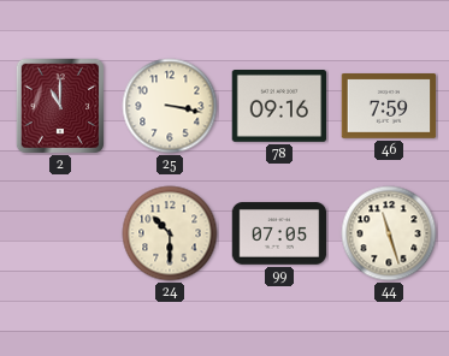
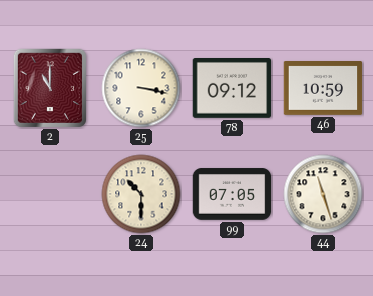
78: 09:16 -> 09:12
46: 7:59 -> 10:59
